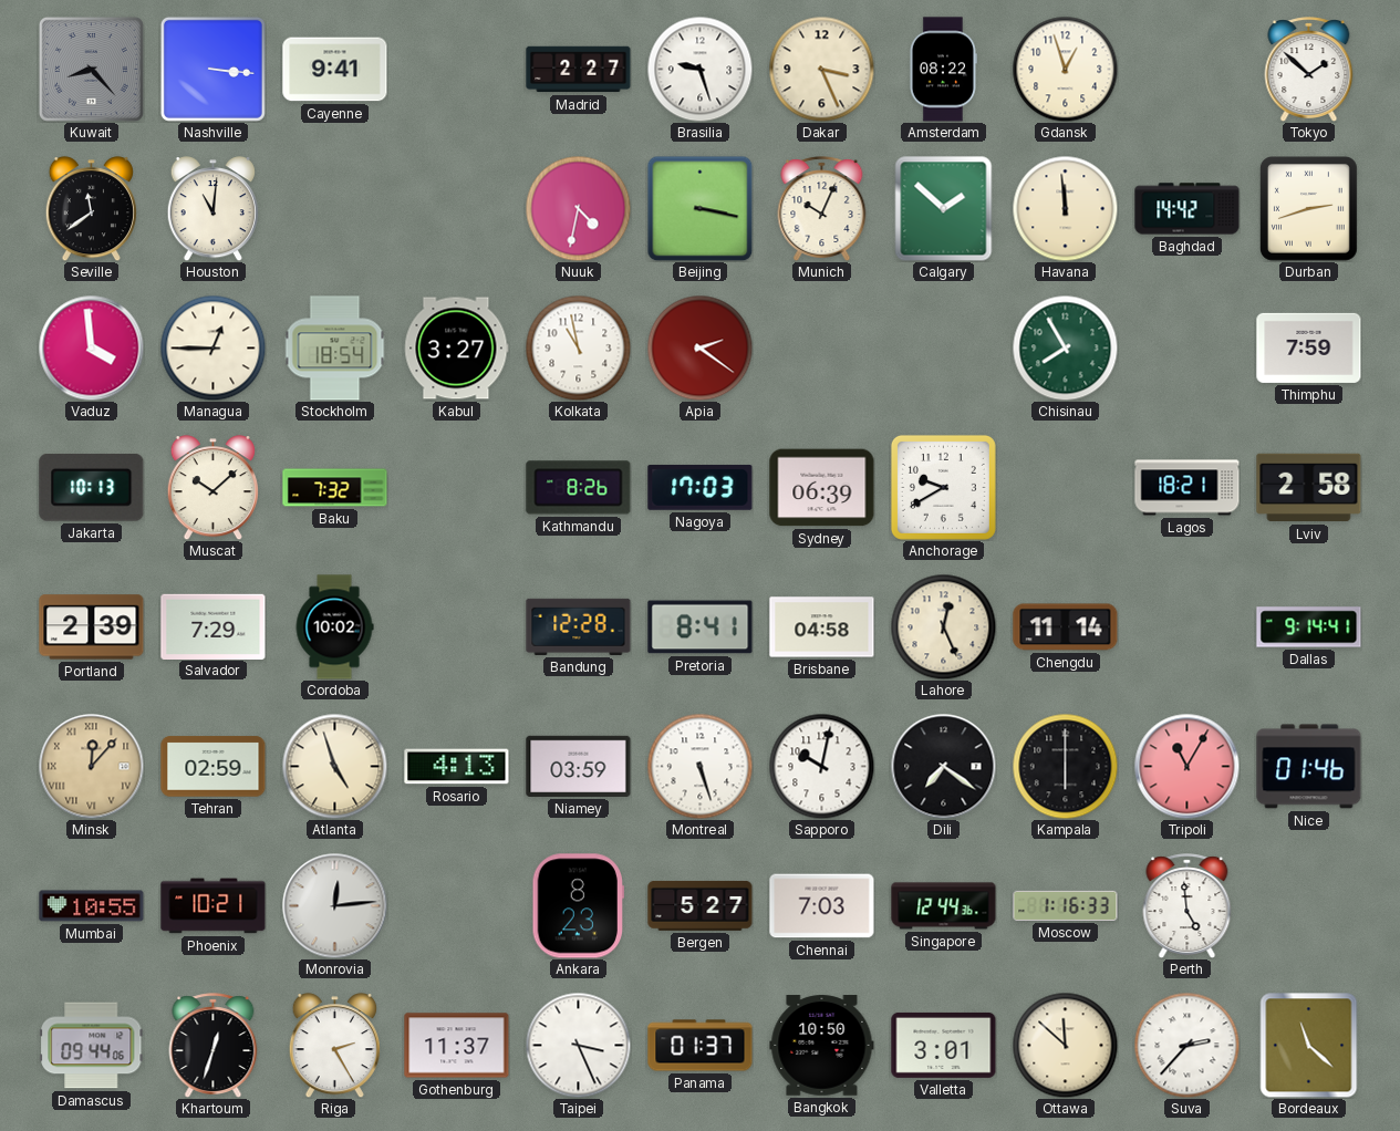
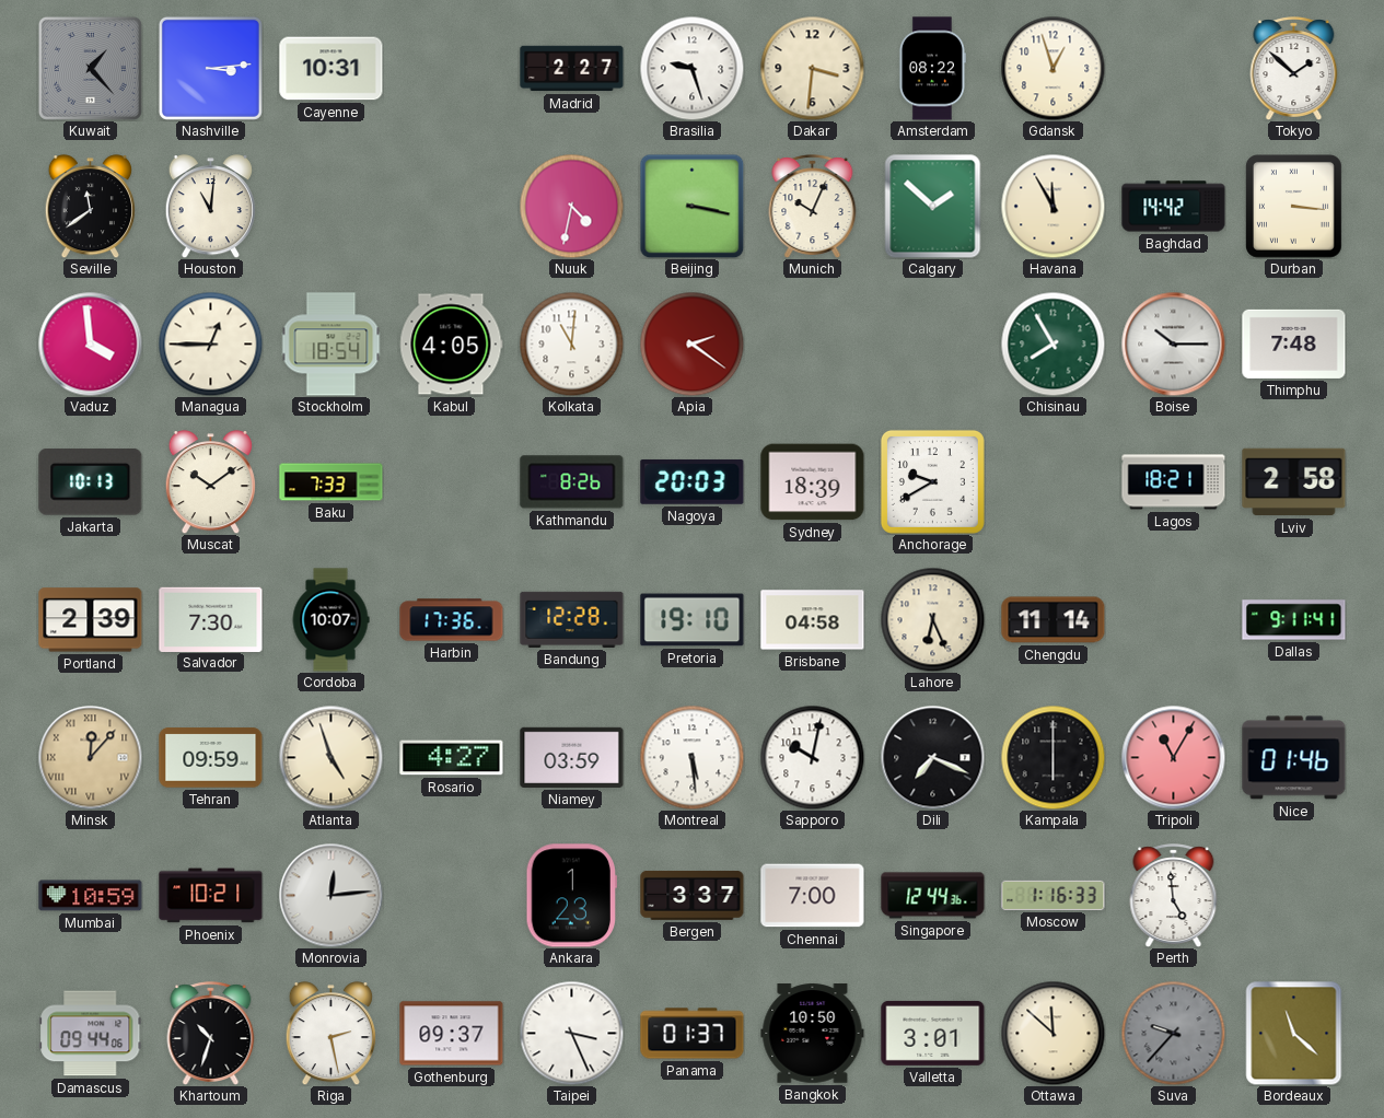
Kuwait: 8:23 -> 1:23
Nashville: 3:16 -> 3:14
Cayenne: 9:41 -> 10:31
Dakar: 3:26 -> 3:31
Havana: 11:59 -> 11:55
Durban: 2:42 -> 3:16
Kabul: 3:27 -> 4:05
Kolkata: 10:58 -> 11:01
Boise: none -> 10:15
Thimphu: 7:59 -> 7:48
Muscat: 10:08 -> 10:09
Baku: 7:32 -> 7:33
Nagoya: 17:03 -> 20:03
Sydney: 06:39 -> 18:39
Salvador: 7:29 -> 7:30
Cordoba: 10:02 -> 10:07
Harbin: none -> 17:36
Pretoria: 8:41 -> 19:10
Lahore: 12:26 -> 6:26
Dallas: 9:14 -> 9:11
Tehran: 02:59 -> 09:59
Rosario: 4:13 -> 4:27
Montreal: 5:27 -> 5:29
Dili: 7:21 -> 7:19
Mumbai: 10:55 -> 10:59
Ankara: 8:23 -> 1:23
Bergen: 5:27 -> 3:37
Chennai: 7:03 -> 7:00
Khartoum: 12:33 -> 10:33
Riga: 2:25 -> 2:28
Gothenburg: 11:37 -> 09:37
Suva: 2:37 -> 9:37
Suva dial: white -> grey
